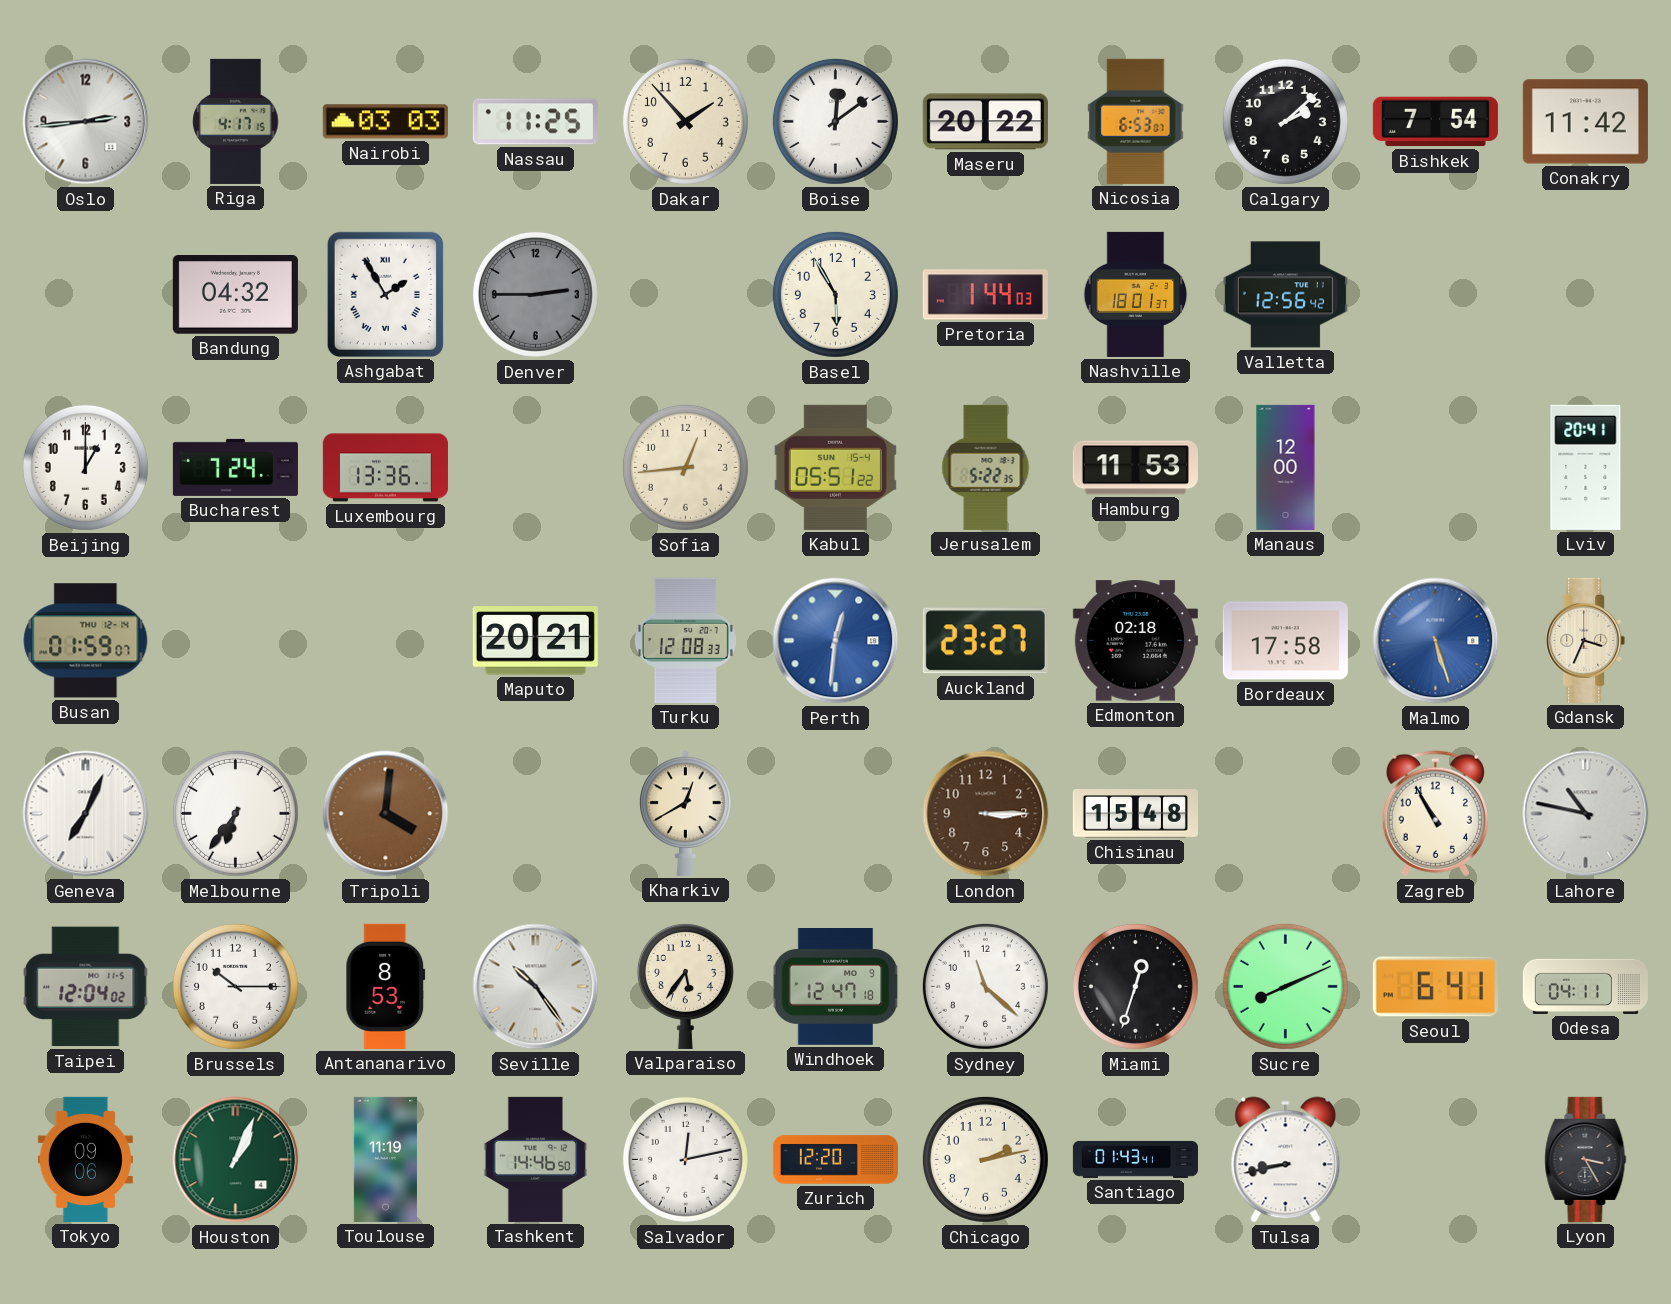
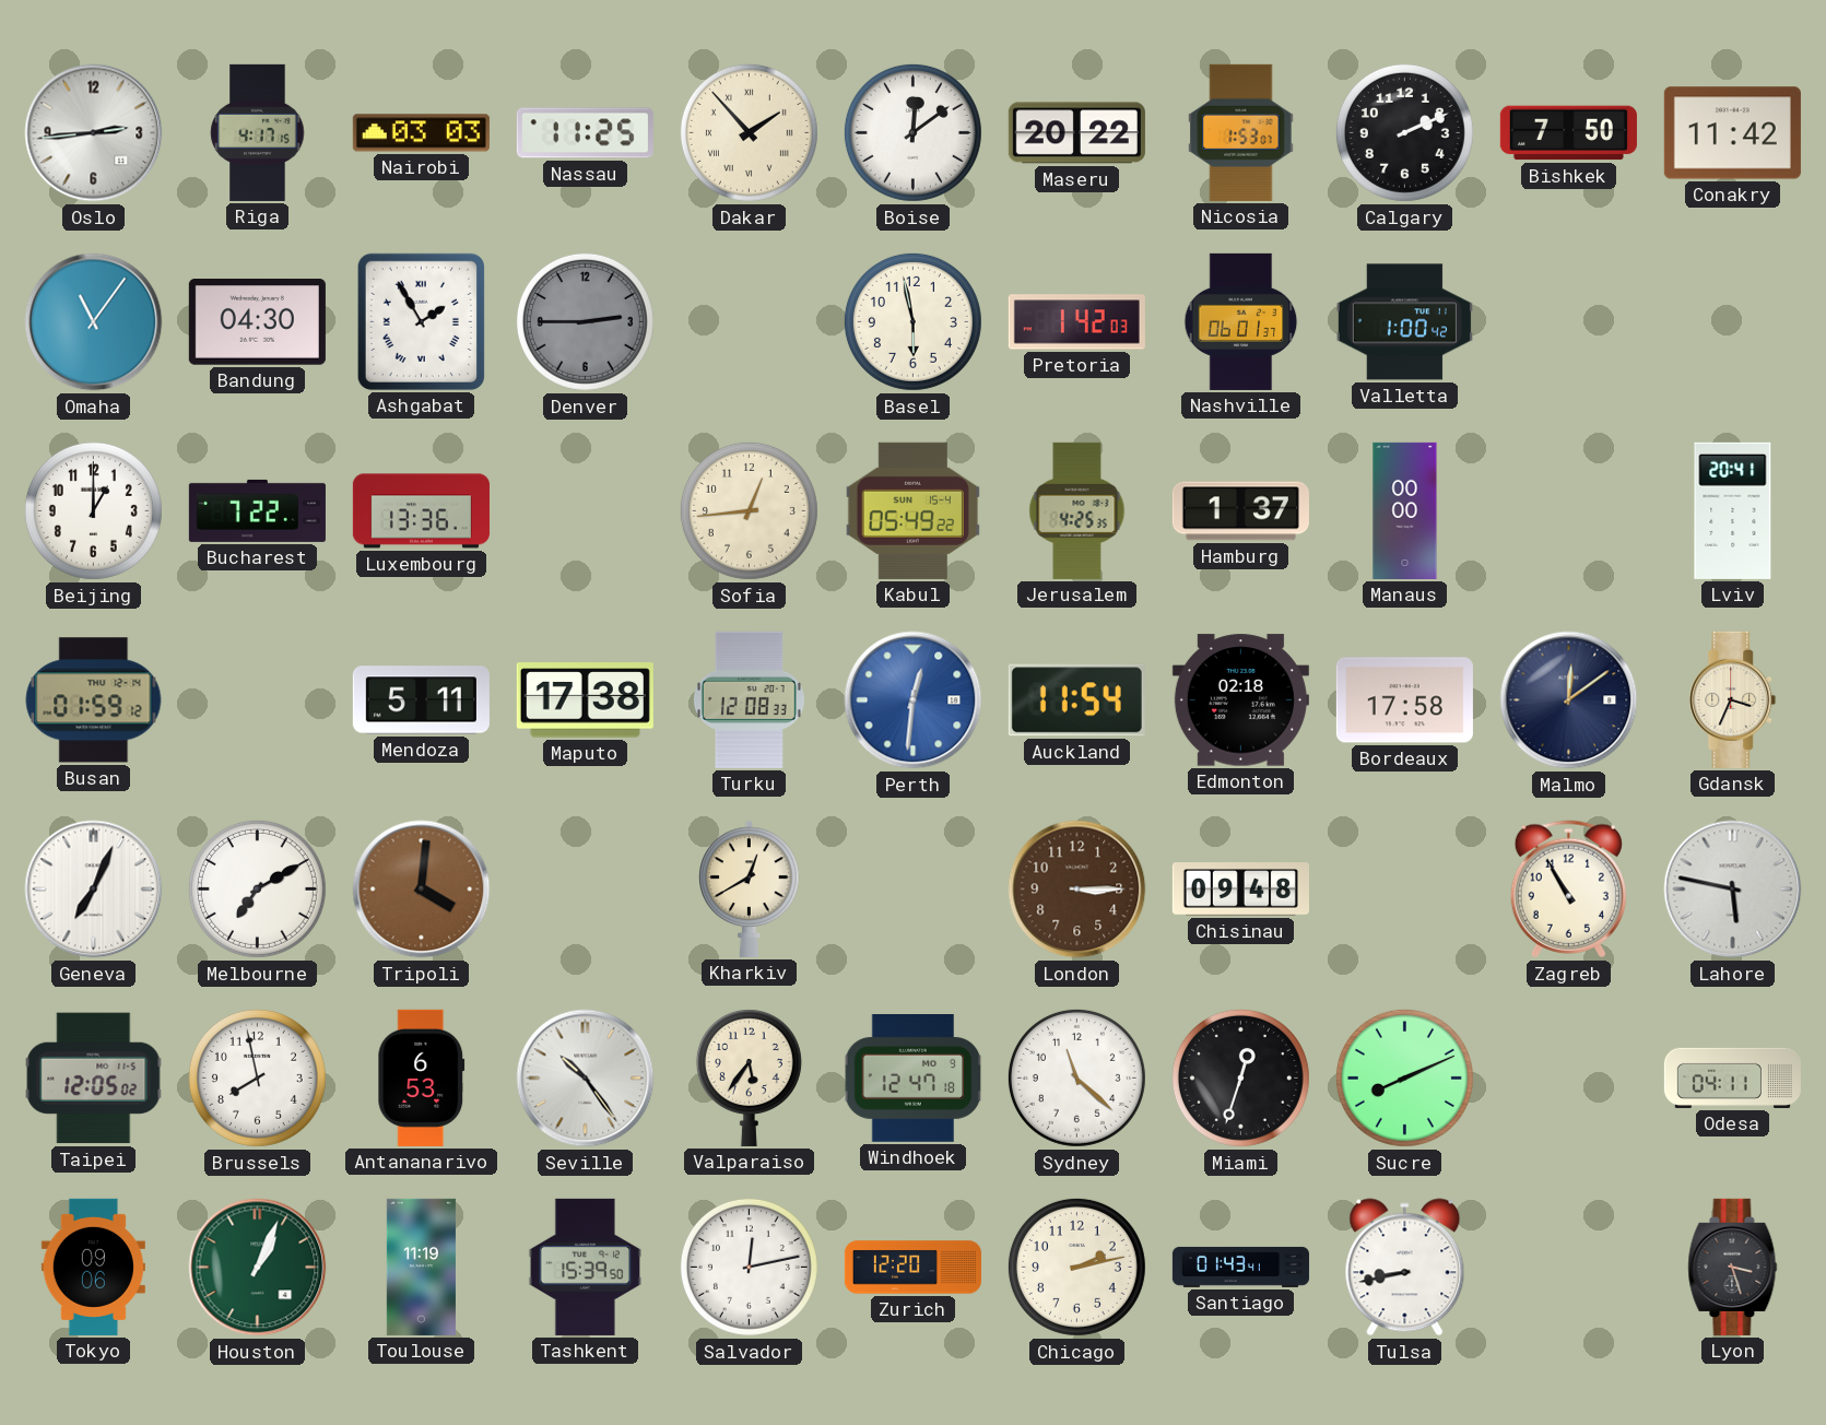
Dakar numerals: Arabic -> Roman
Nicosia: 6:53 -> 1:53
Calgary: 2:08 -> 2:11
Bishkek: 7:54 -> 7:50
Omaha: none -> 11:06
Bandung: 04:32 -> 04:30
Basel: 5:55 -> 5:58
Pretoria: 1:44 -> 1:42
Nashville: 18:01 -> 06:01
Valletta: 12:56 -> 1:00
Bucharest: 7:24 -> 7:22
Kabul: 05:51 -> 05:49
Jerusalem: 5:22 -> 4:25
Hamburg: 11:53 -> 1:37
Manaus: 12:00 -> 00:00
Busan: 01:59:07 -> 01:59:12
Mendoza: none -> 5:11
Maputo: 20:21 -> 17:38
Auckland: 23:27 -> 11:54
Malmo: 5:27 -> 12:09
Malmo dial: blue -> navy
Melbourne: 6:36 -> 7:10
Chisinau: 15:48 -> 09:48
Lahore: 10:47 -> 5:47
Taipei: 12:04 -> 12:05
Brussels: 10:15 -> 7:58
Antananarivo: 8:53 -> 6:53
Seoul: 6:41 -> none
Tashkent: 14:46 -> 15:39
Lyon: 3:25 -> 3:27
